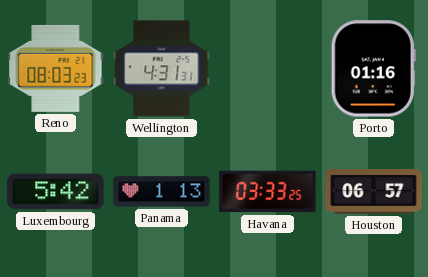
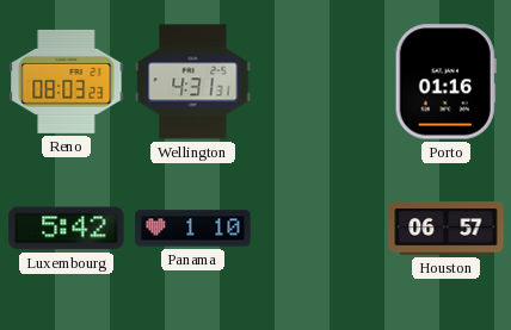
Panama: 1:13 -> 1:10
Havana: 03:33 -> none
